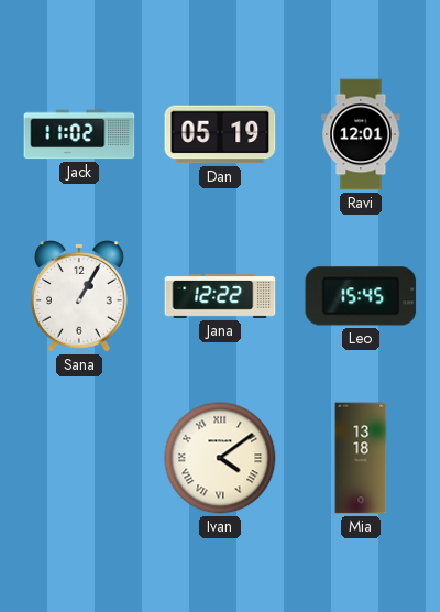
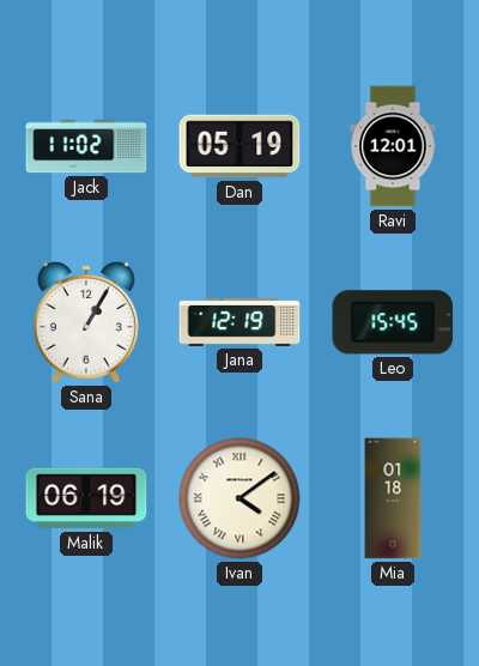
Jana: 12:22 -> 12:19
Malik: none -> 06:19
Mia: 13:18 -> 01:18
